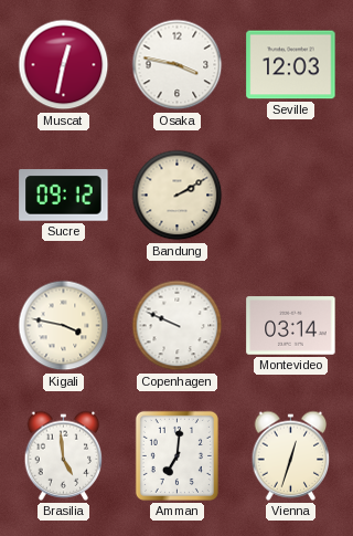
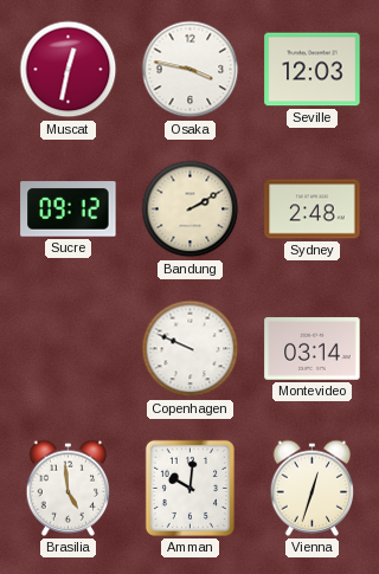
Sydney: none -> 2:48
Kigali: 3:47 -> none
Amman: 7:01 -> 10:01
